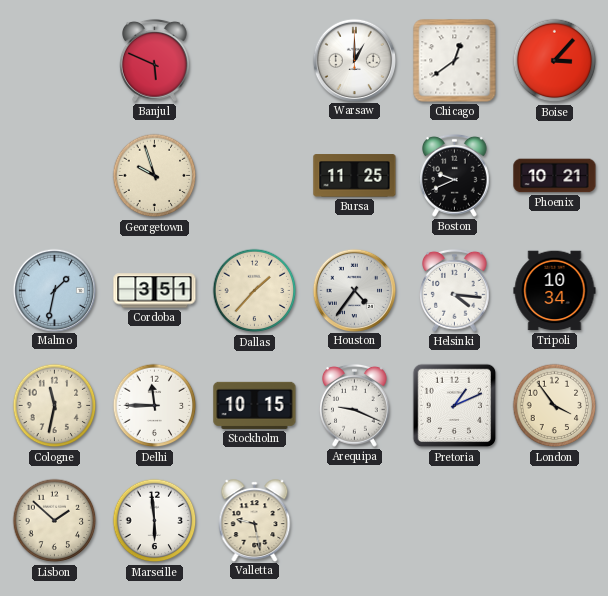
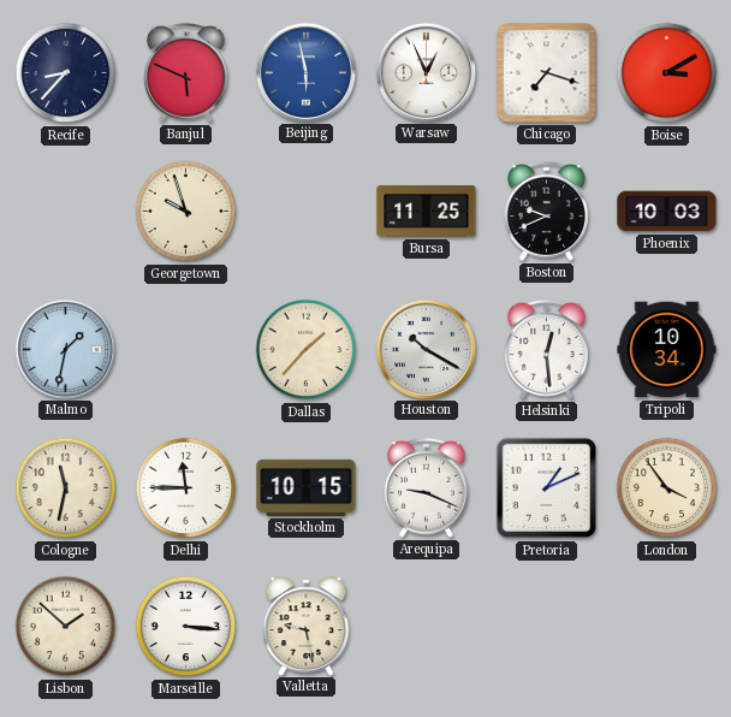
Recife: none -> 8:37
Beijing: none -> 5:58
Warsaw: 1:00 -> 12:56
Chicago: 12:39 -> 7:18
Boise: 3:07 -> 3:10
Phoenix: 10:21 -> 10:03
Cordoba: 3:51 -> none
Houston: 4:36 -> 10:20
Helsinki: 4:16 -> 12:29
Marseille: 5:59 -> 3:16
